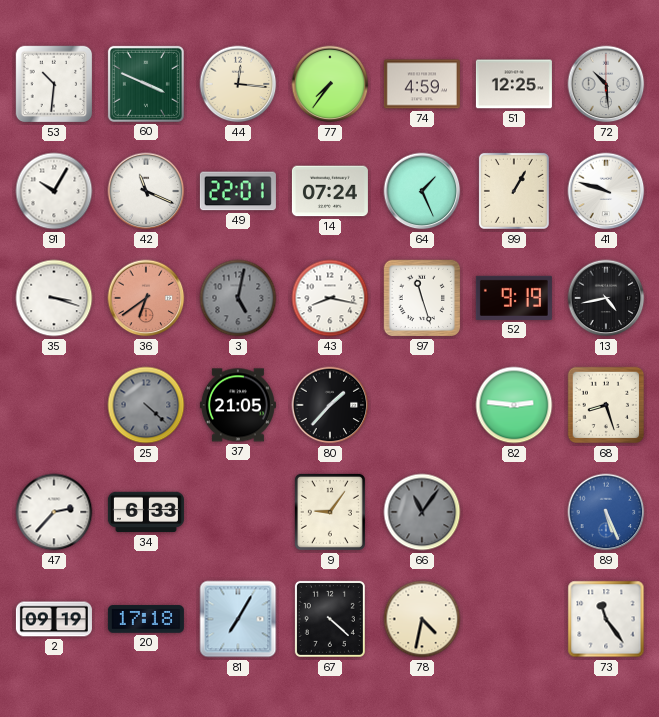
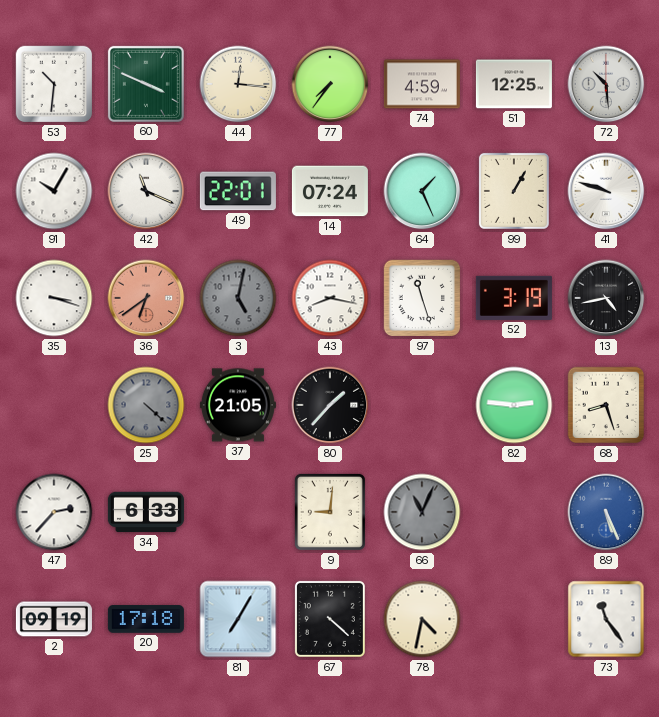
52: 9:19 -> 3:19
9: 9:06 -> 9:01
66: 11:06 -> 11:04
